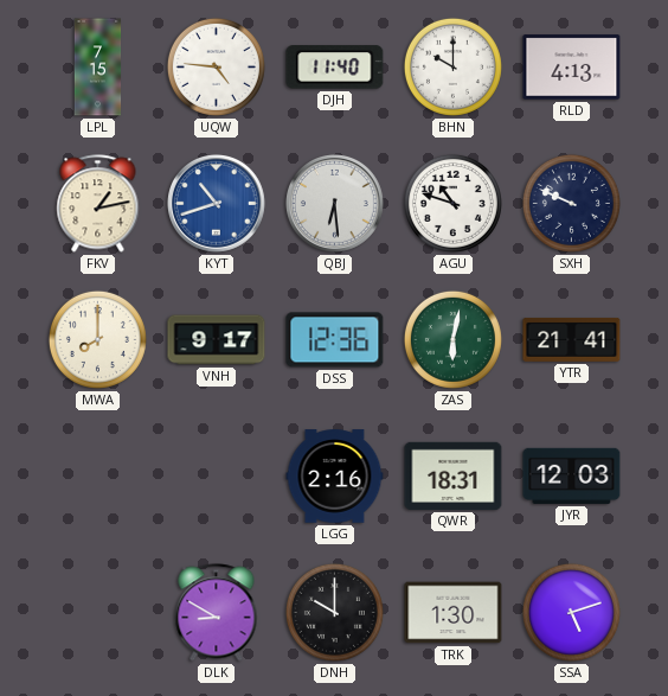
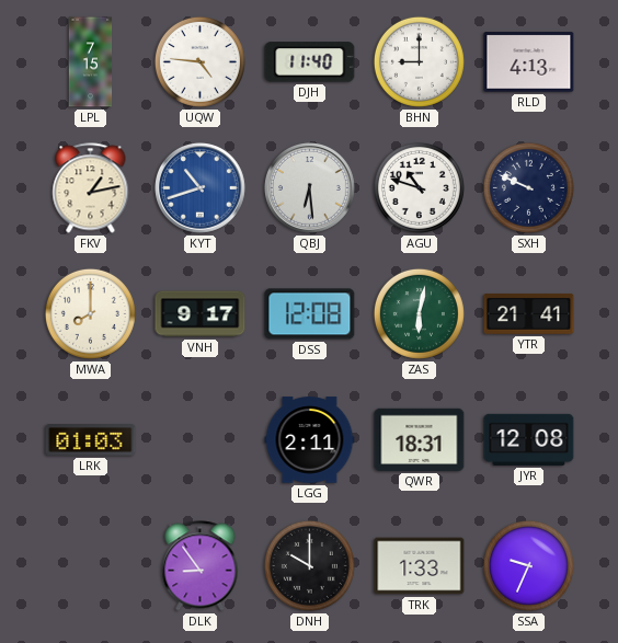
BHN: 10:00 -> 9:00
DSS: 12:36 -> 12:08
LRK: none -> 01:03
LGG: 2:16 -> 2:11
JYR: 12:03 -> 12:08
DLK: 8:50 -> 8:54
TRK: 1:30 -> 1:33
SSA: 5:12 -> 9:34
